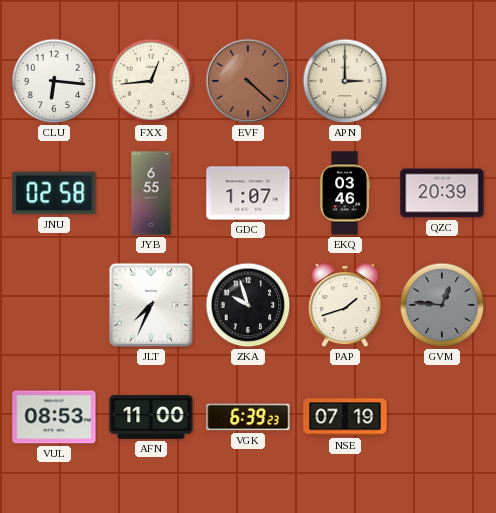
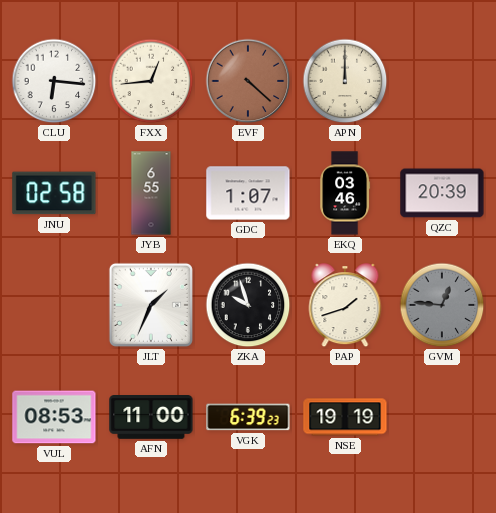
APN: 3:00 -> 12:00
JLT: 7:34 -> 1:34
NSE: 07:19 -> 19:19
